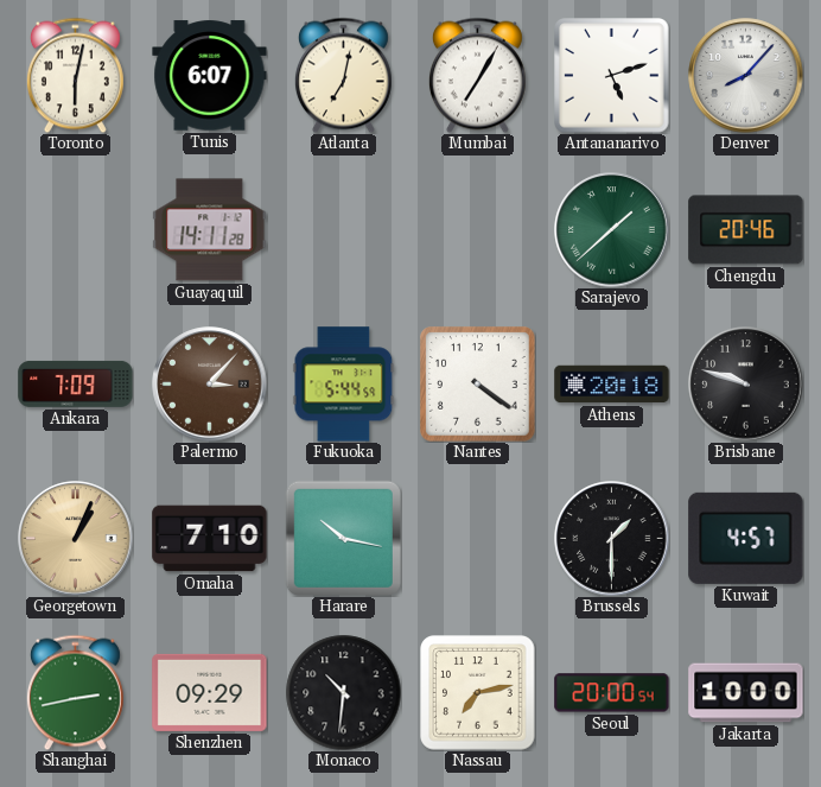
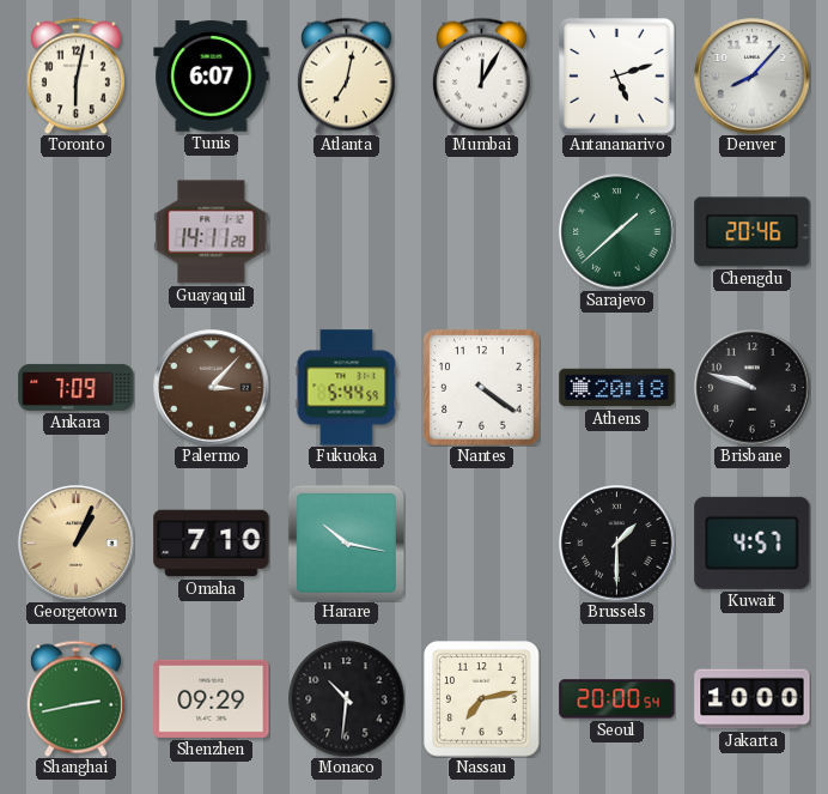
Mumbai: 7:05 -> 12:05
